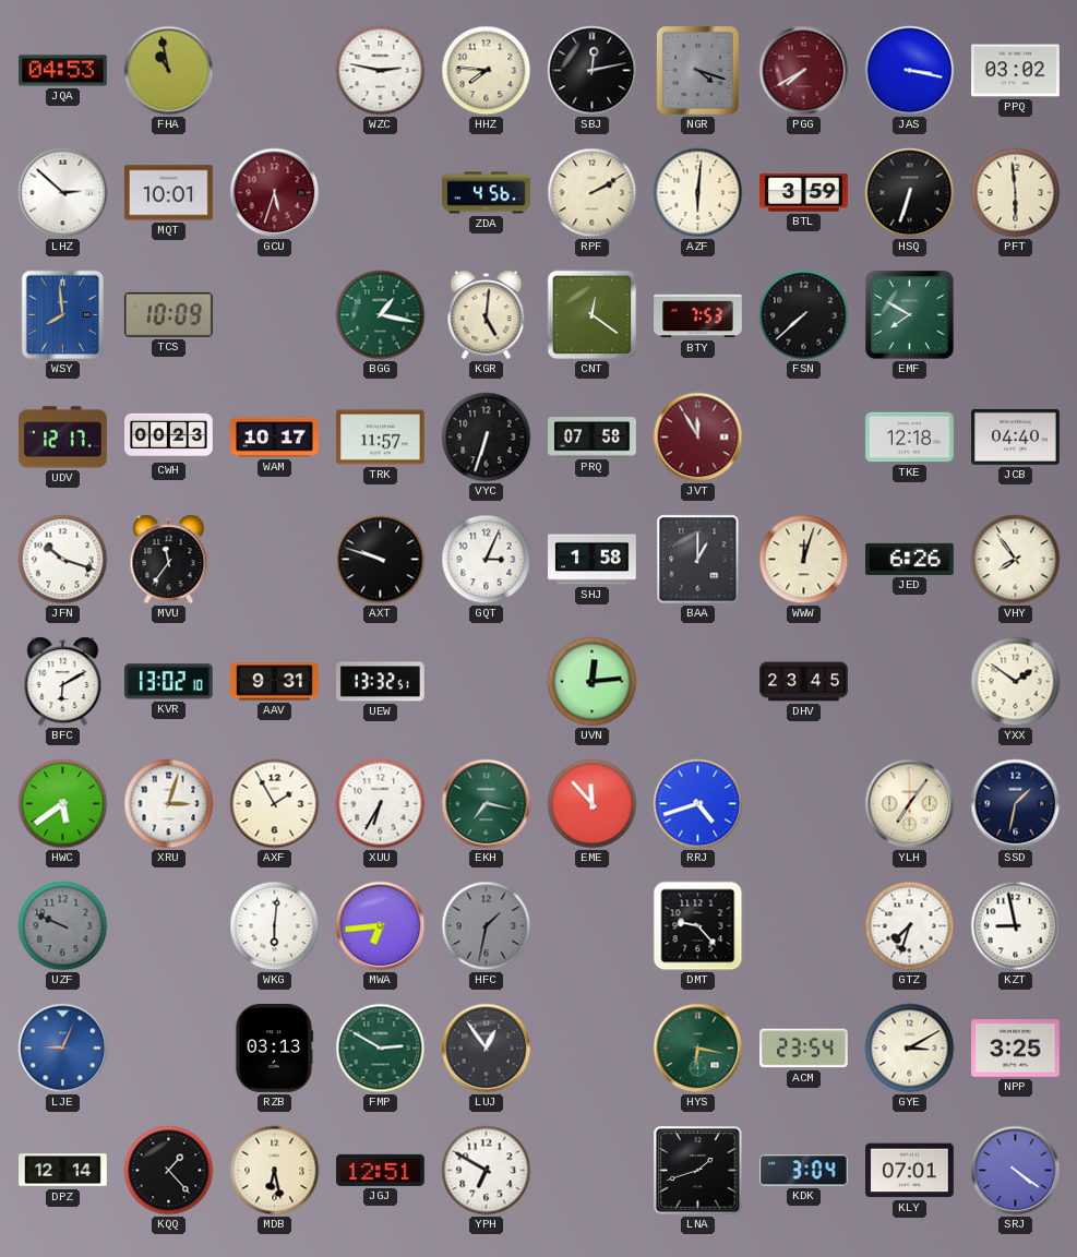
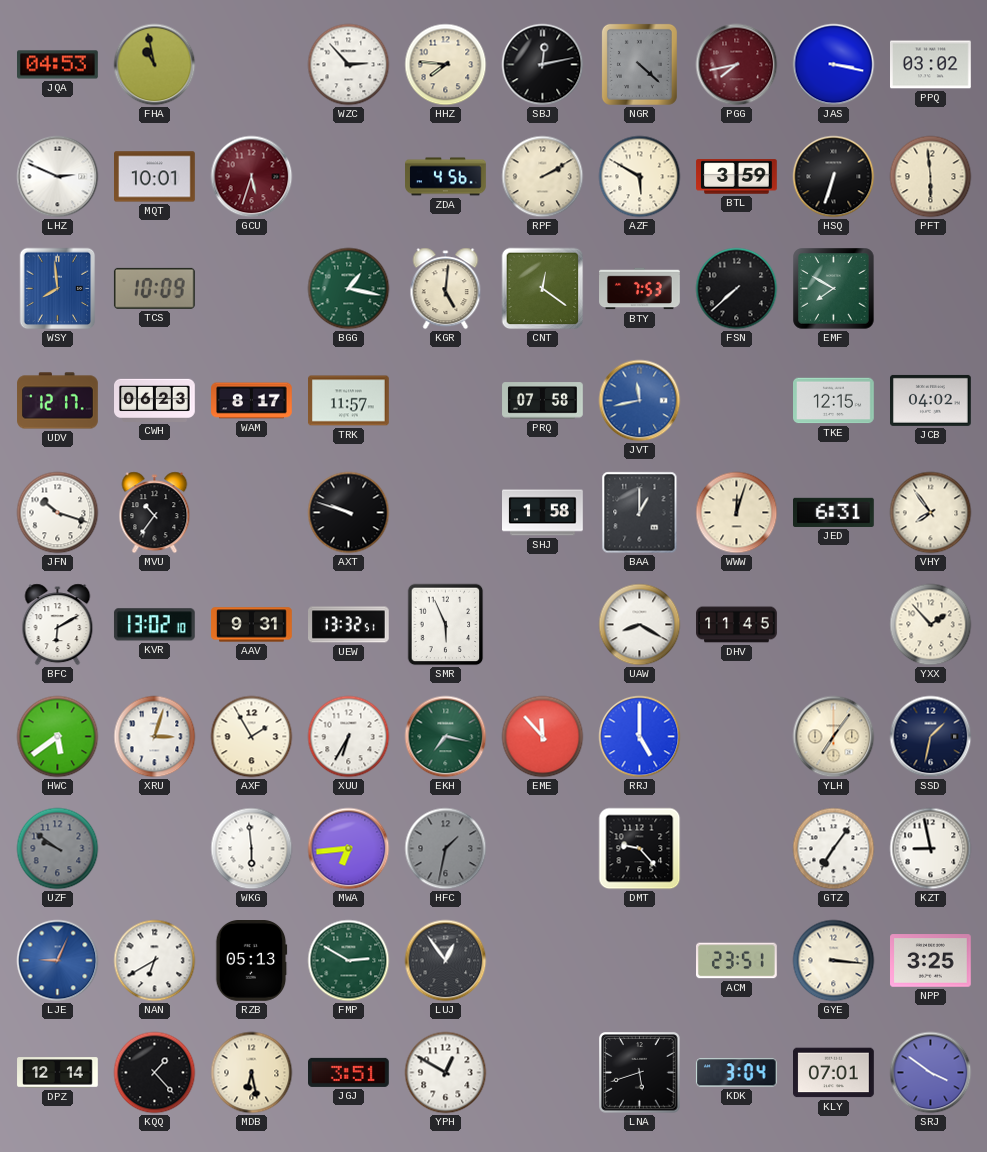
WZC: 2:47 -> 2:53
NGR: 4:18 -> 4:22
PGG: 7:40 -> 7:43
LHZ: 2:52 -> 2:49
AZF: 6:01 -> 5:50
CWH: 00:23 -> 06:23
WAM: 10:17 -> 8:17
VYC: 6:33 -> none
JVT: 11:55 -> 11:43
JVT dial: burgundy -> blue
TKE: 12:18 -> 12:15
JCB: 04:40 -> 04:02
MVU: 11:36 -> 10:36
GQT: 3:04 -> none
JED: 6:26 -> 6:31
SMR: none -> 5:56
UVN: 12:14 -> none
UAW: none -> 8:20
DHV: 23:45 -> 11:45
YXX: 1:51 -> 1:53
RRJ: 4:42 -> 5:00
UZF: 9:49 -> 9:51
WKG: 6:01 -> 5:59
GTZ: 7:33 -> 7:06
NAN: none -> 6:40
RZB: 03:13 -> 05:13
HYS: 6:17 -> none
ACM: 23:54 -> 23:51
GYE: 3:10 -> 3:16
JGJ: 12:51 -> 3:51
YPH: 6:50 -> 12:50
LNA: 1:42 -> 5:42
SRJ: 4:21 -> 3:51
